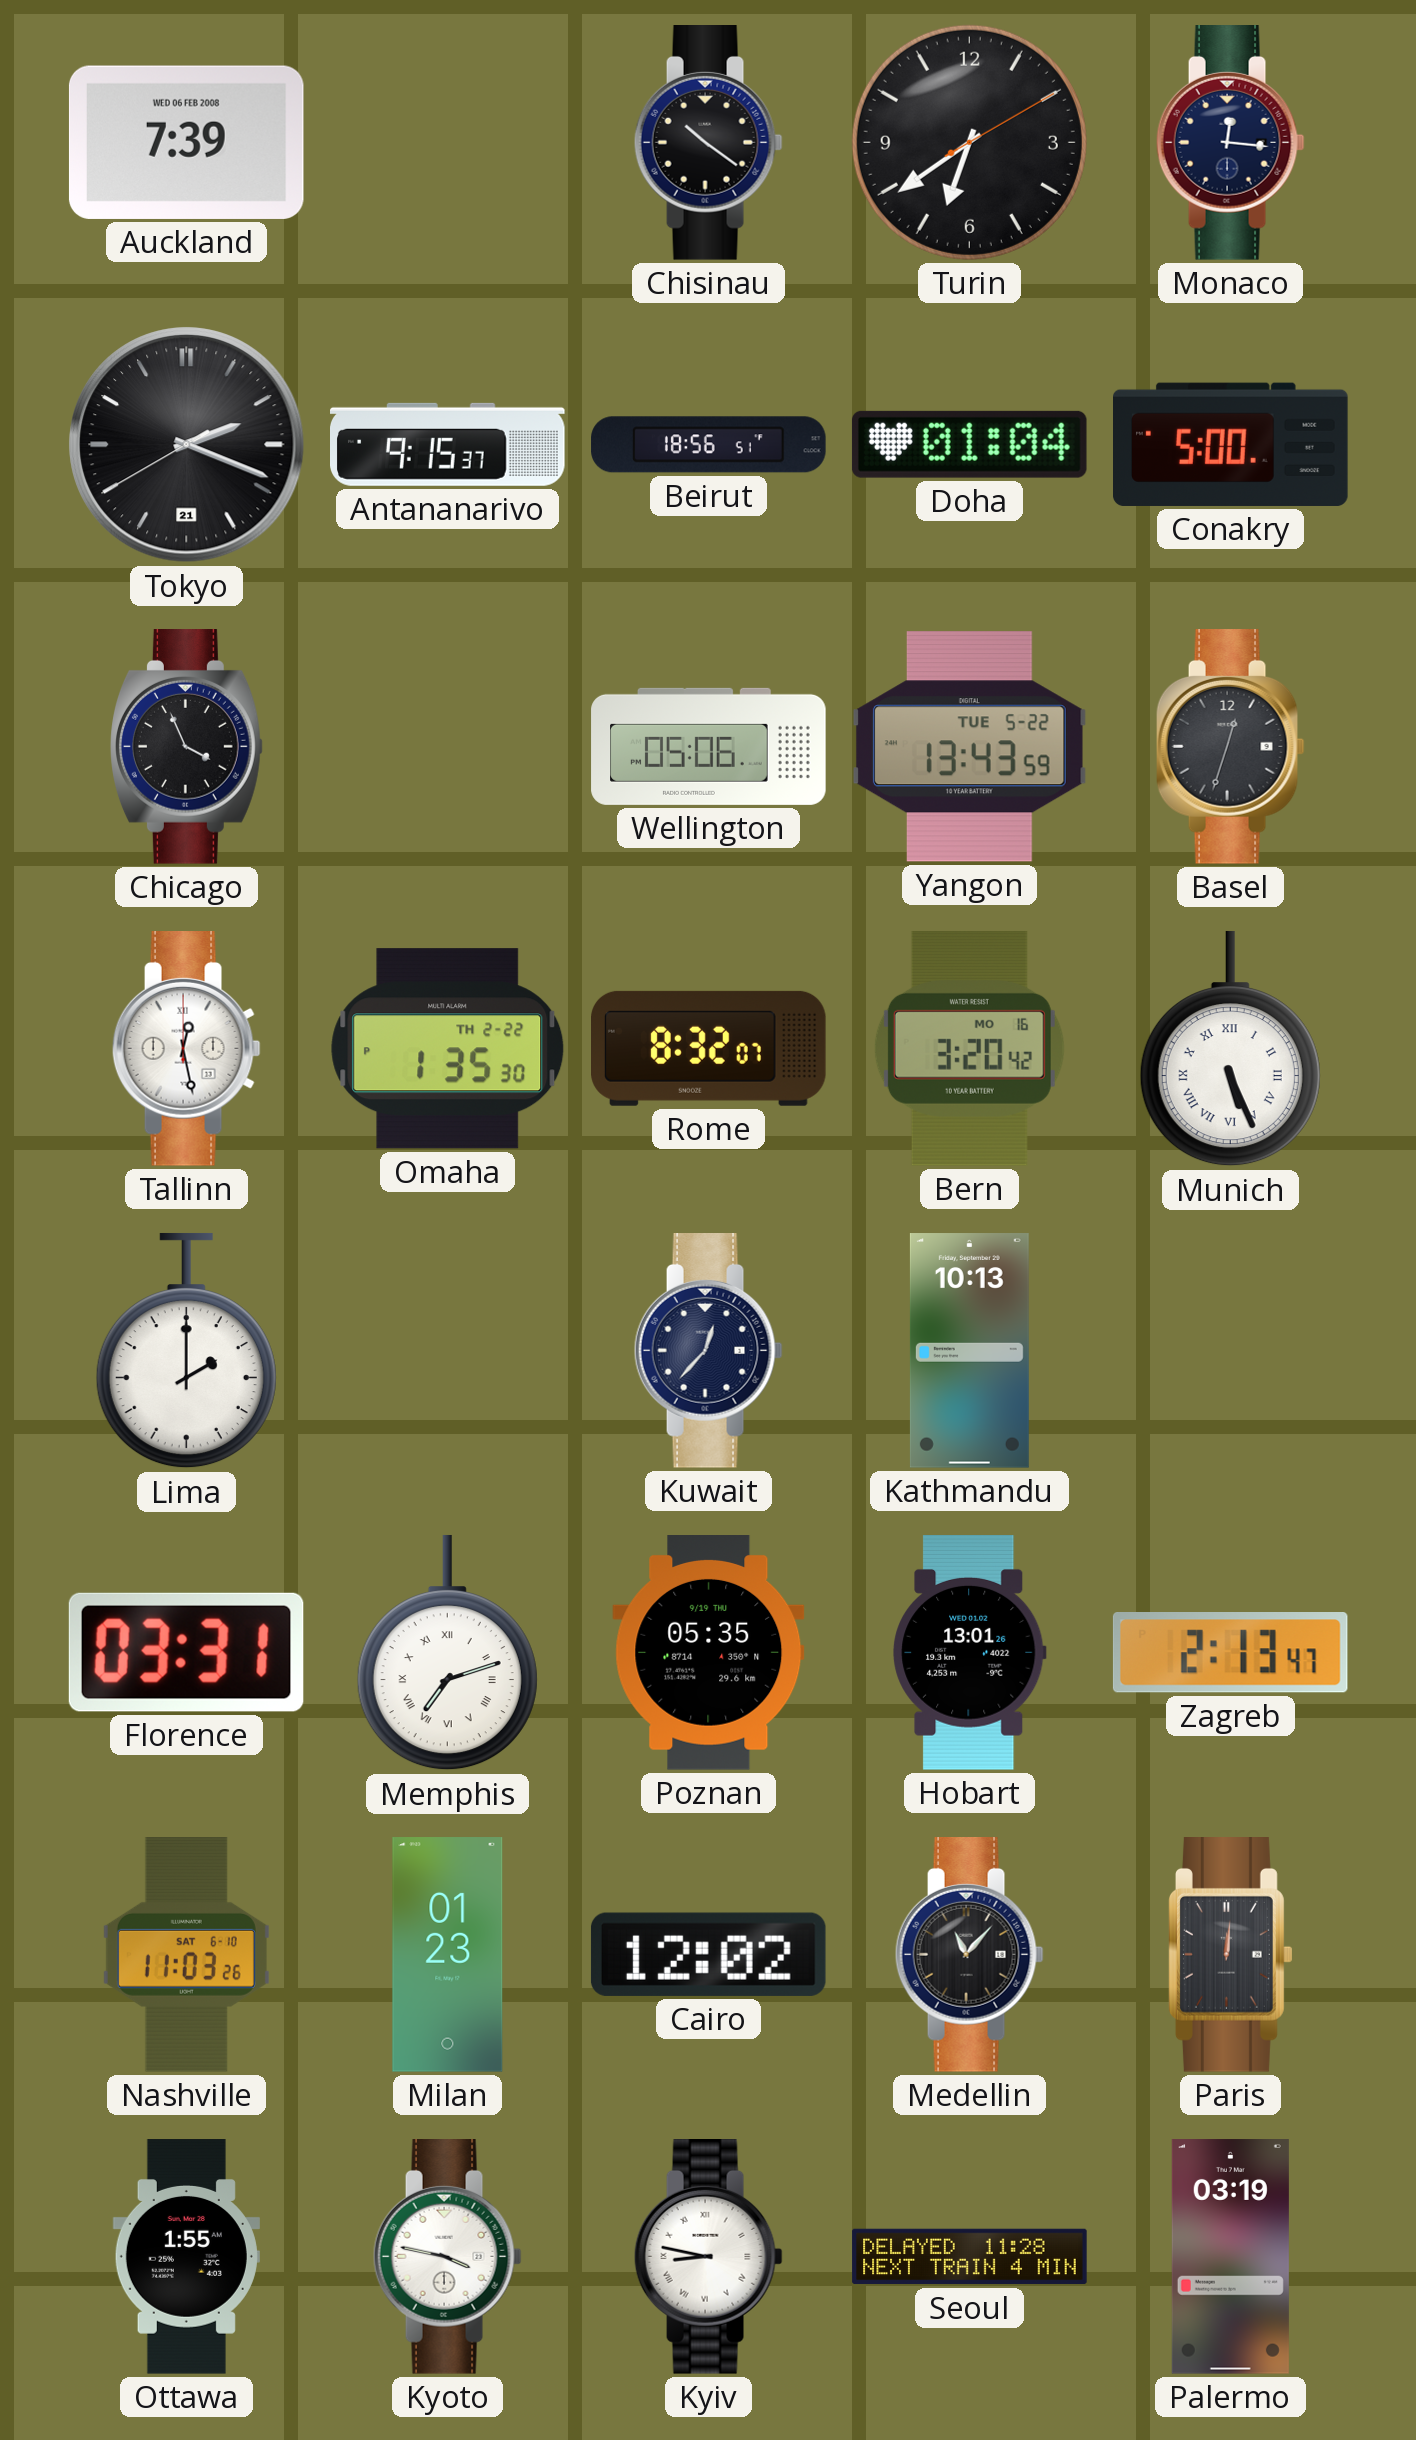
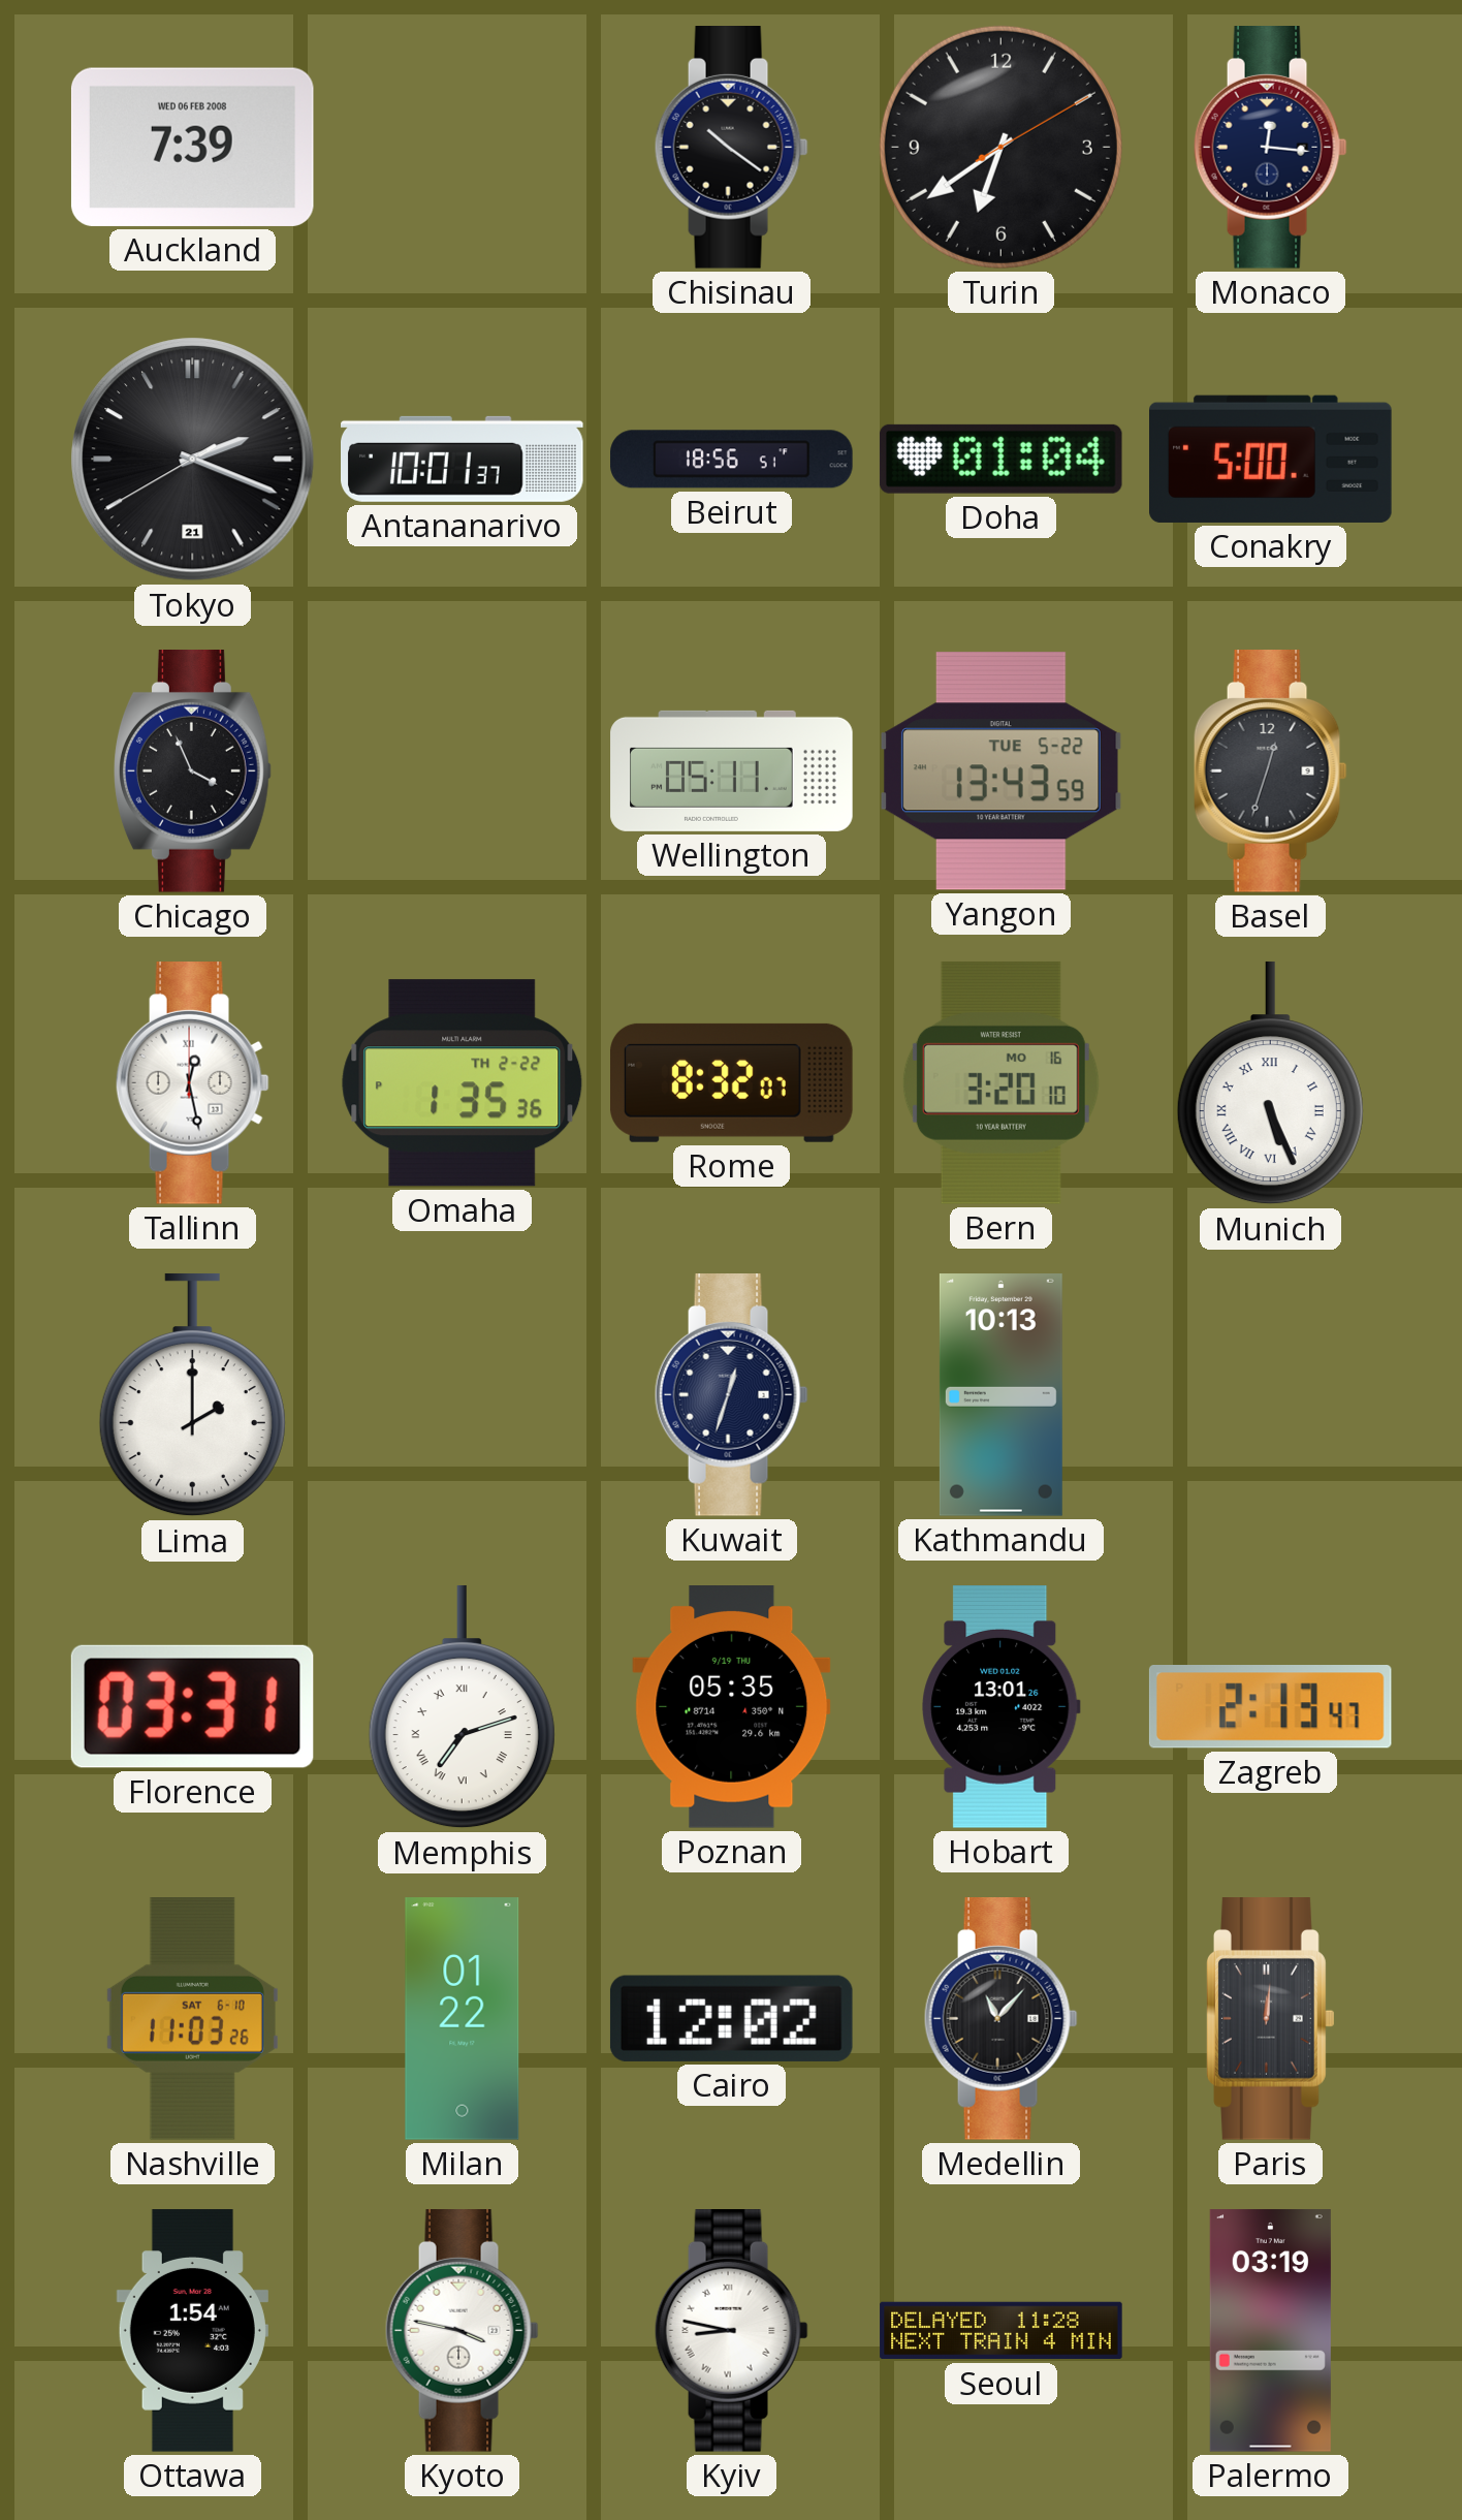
Antananarivo: 9:15 -> 10:01
Wellington: 05:06 -> 05:11
Omaha: 1:35:30 PM -> 1:35:36 PM
Bern: 3:20:42 -> 3:20:10
Kuwait: 12:37 -> 12:33
Milan: 01:23 -> 01:22
Ottawa: 1:55 -> 1:54
